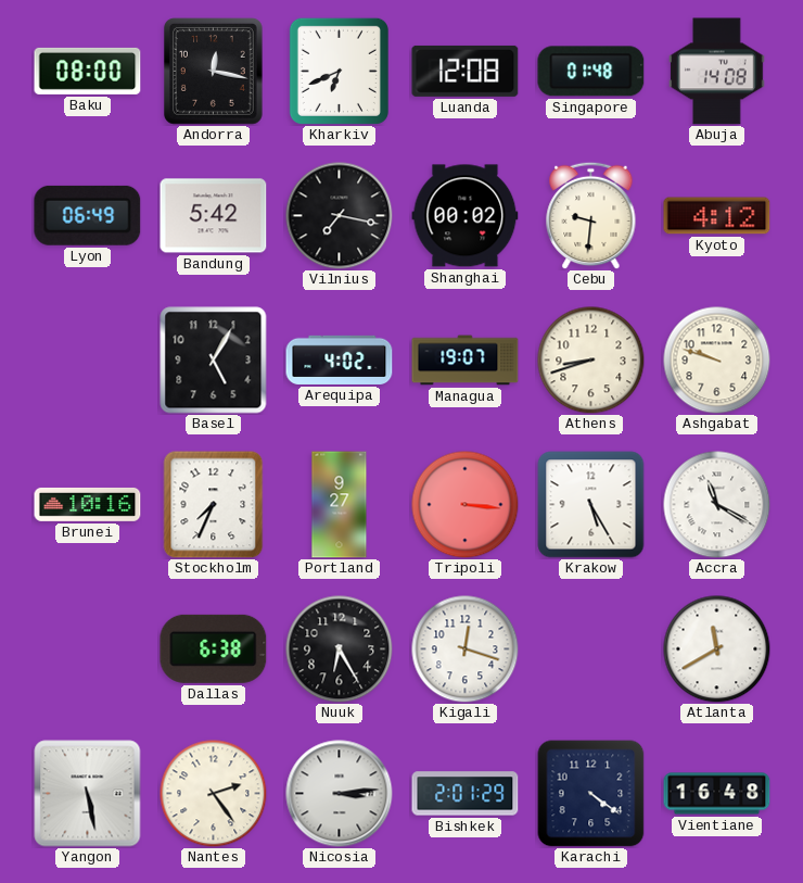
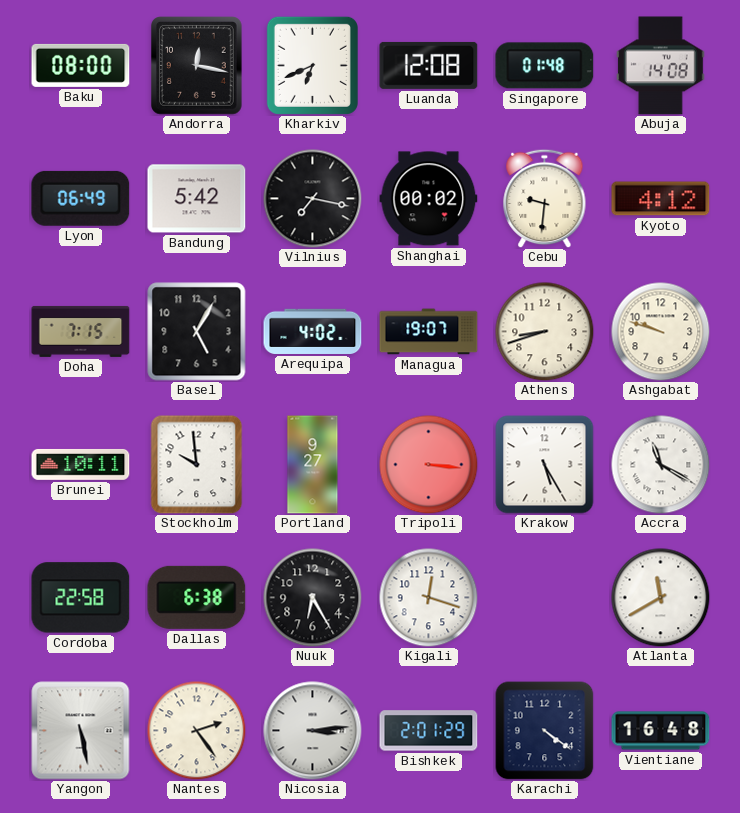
Doha: none -> 7:15
Brunei: 10:16 -> 10:11
Stockholm: 7:34 -> 9:59
Cordoba: none -> 22:58
